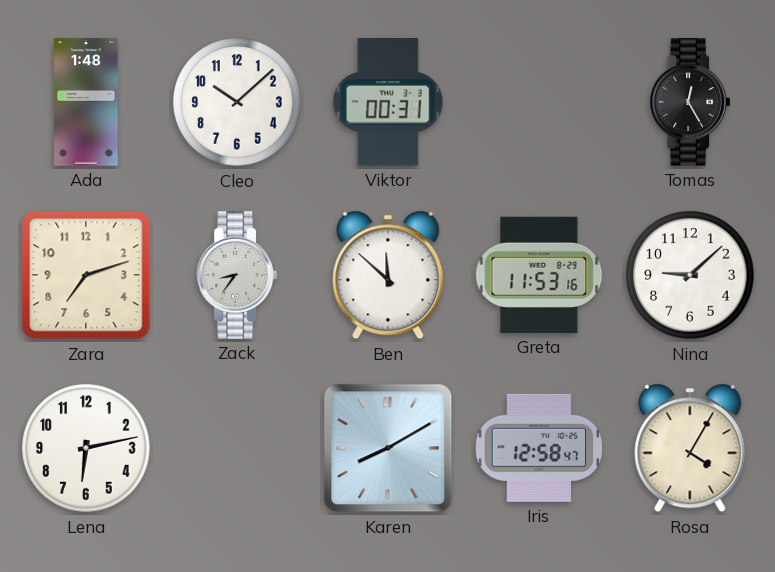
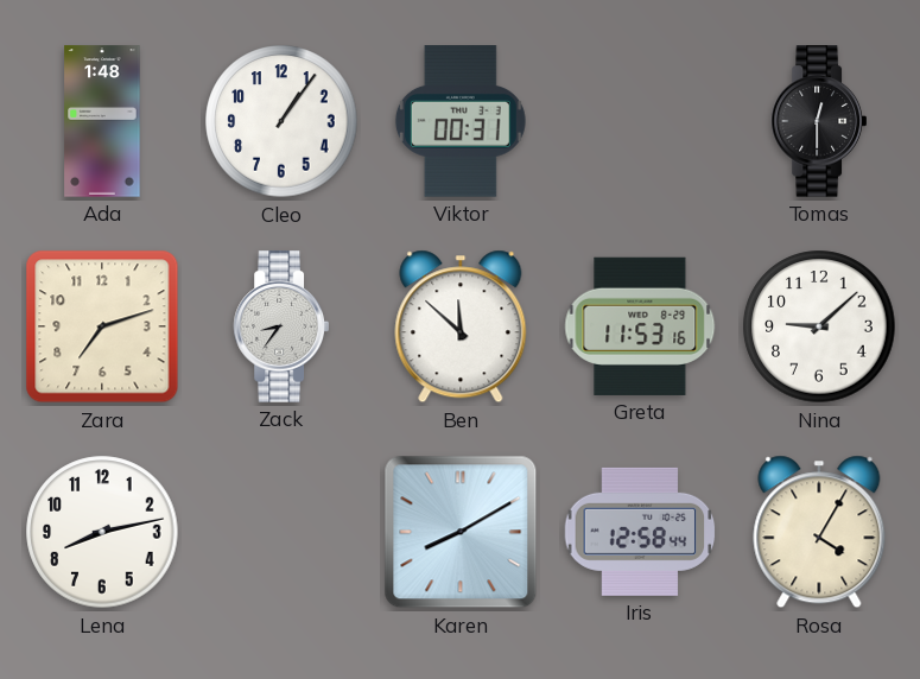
Cleo: 10:08 -> 1:06
Tomas: 12:25 -> 12:30
Lena: 6:13 -> 8:13
Iris: 12:58:47 -> 12:58:44
